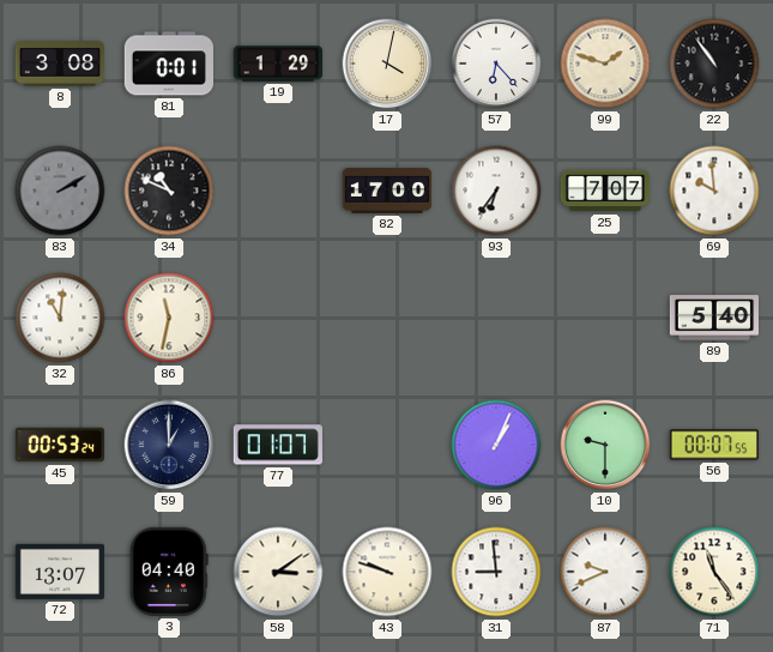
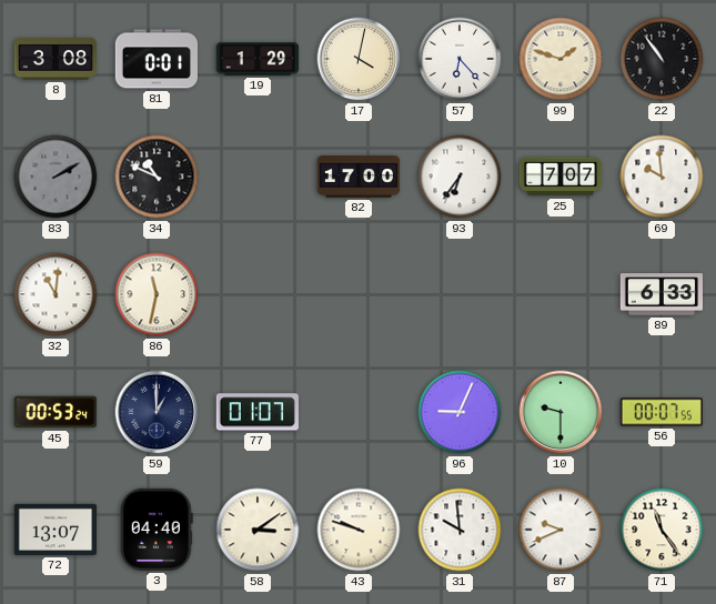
89: 5:40 -> 6:33
96: 1:04 -> 9:04
31: 8:59 -> 9:59
